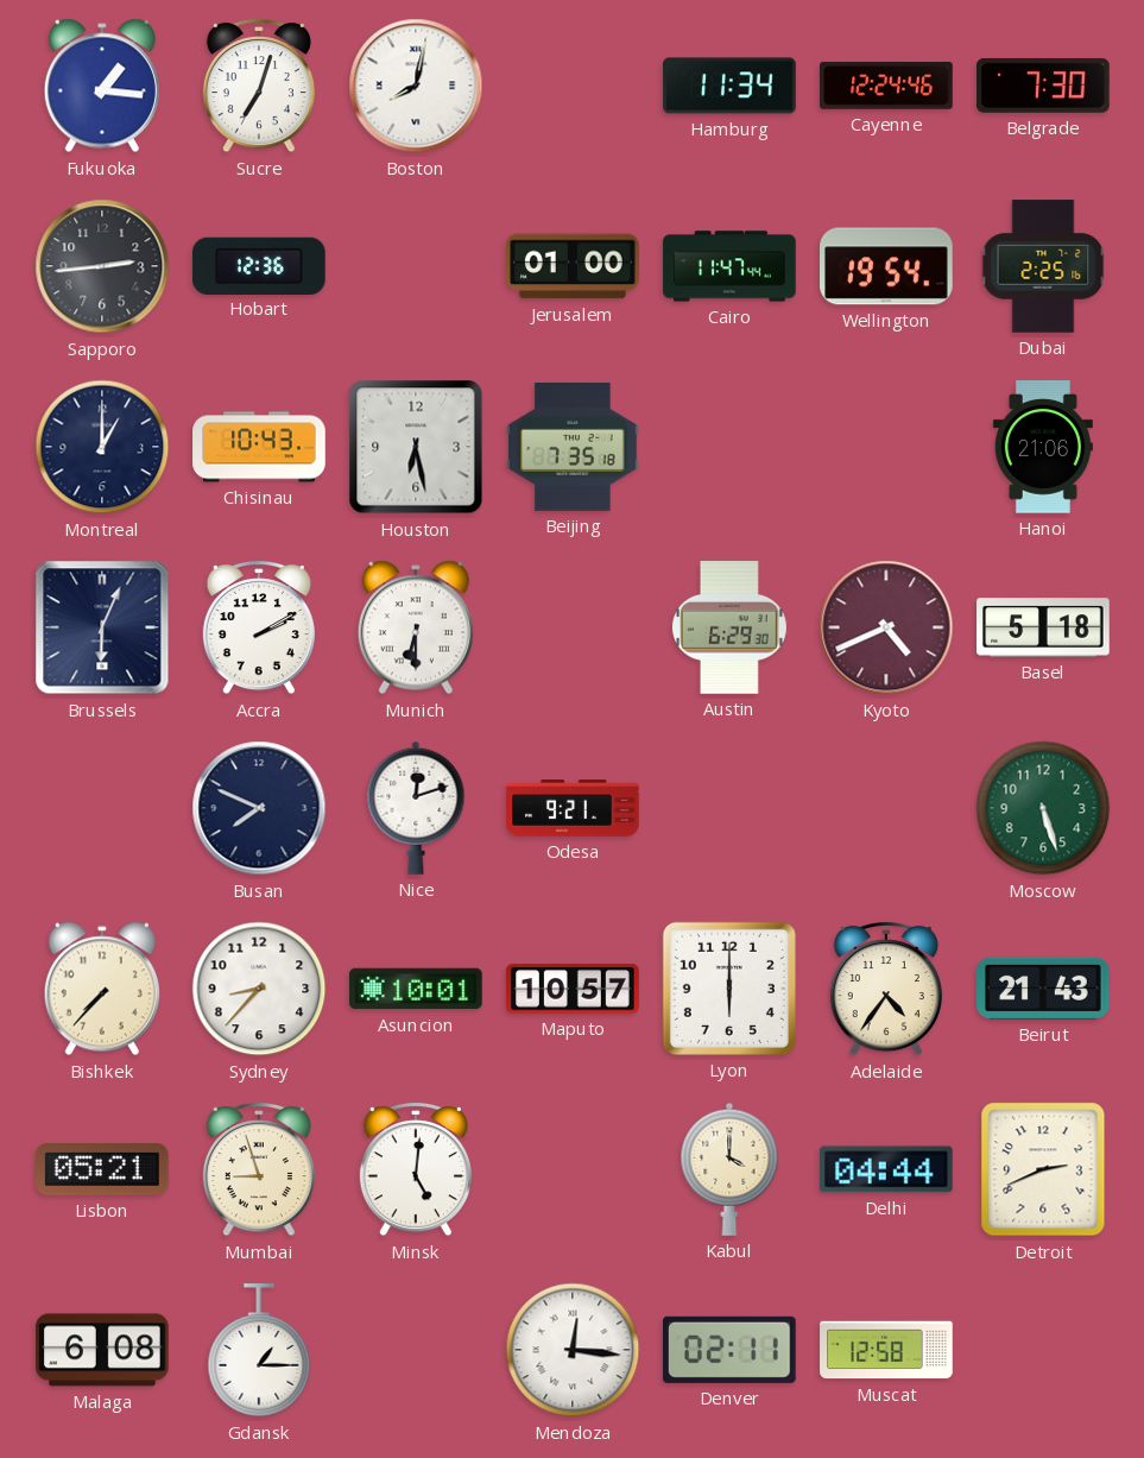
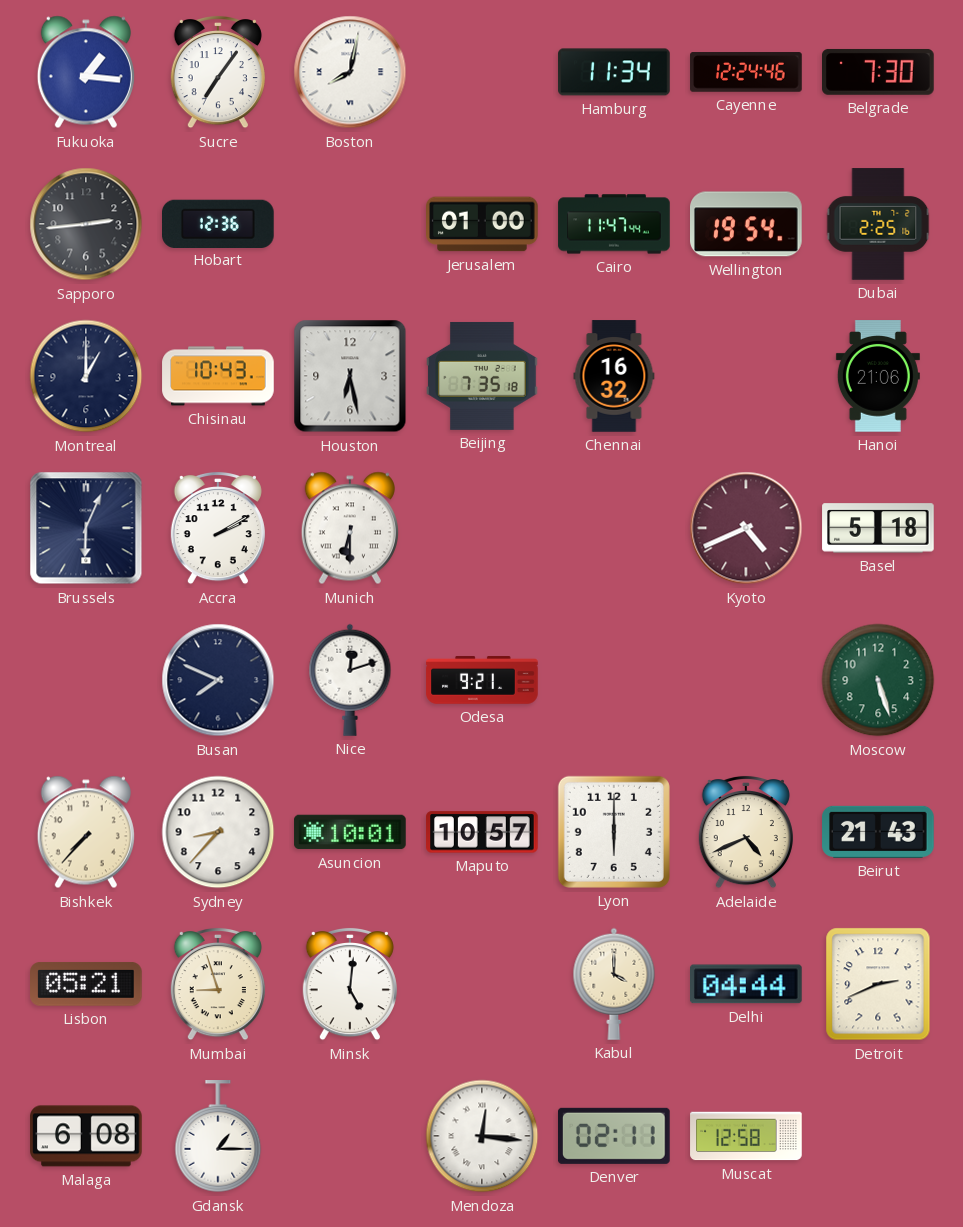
Sucre: 7:03 -> 7:06
Chennai: none -> 16:32
Austin: 6:29 -> none
Adelaide: 4:36 -> 4:41
